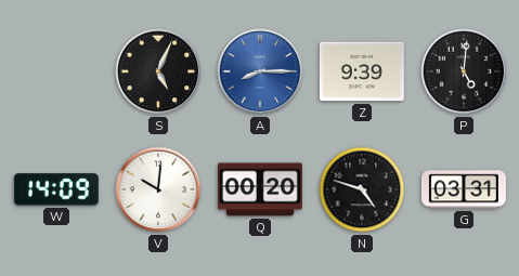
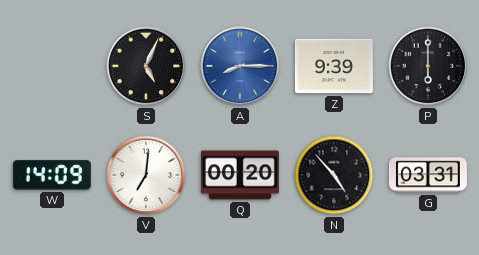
P: 5:01 -> 6:00
V: 10:01 -> 7:01
N: 4:48 -> 4:53
